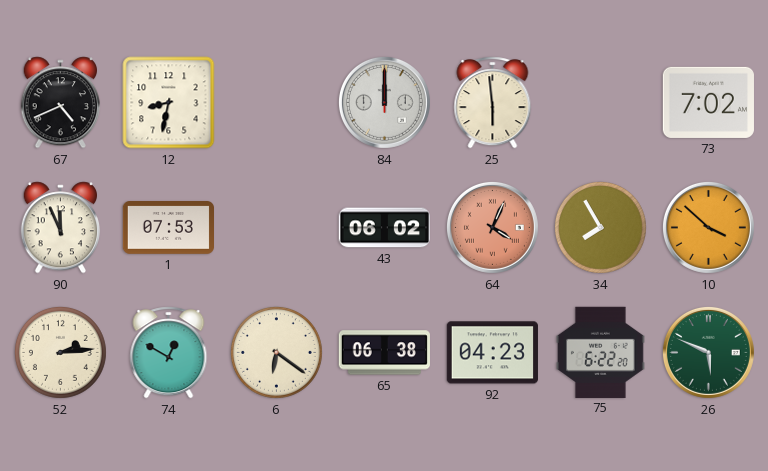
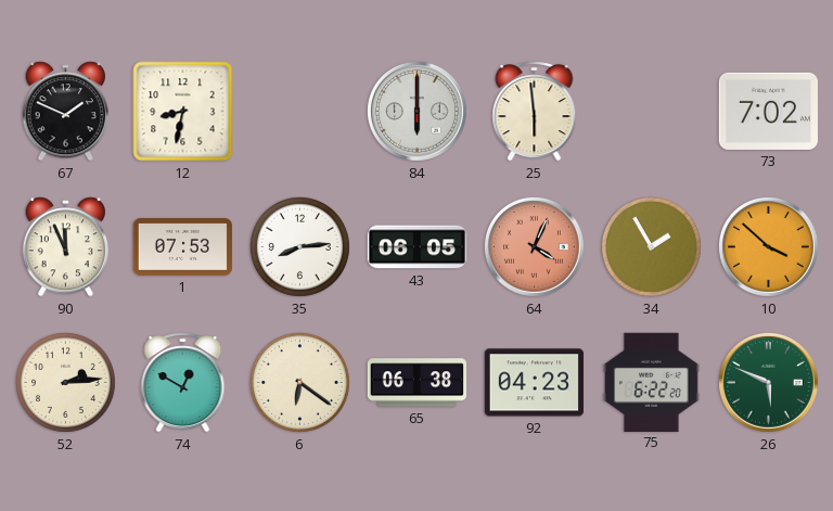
67: 4:41 -> 1:49
84: 12:00 -> 6:00
35: none -> 8:14
43: 06:02 -> 06:05
34: 7:55 -> 1:55
